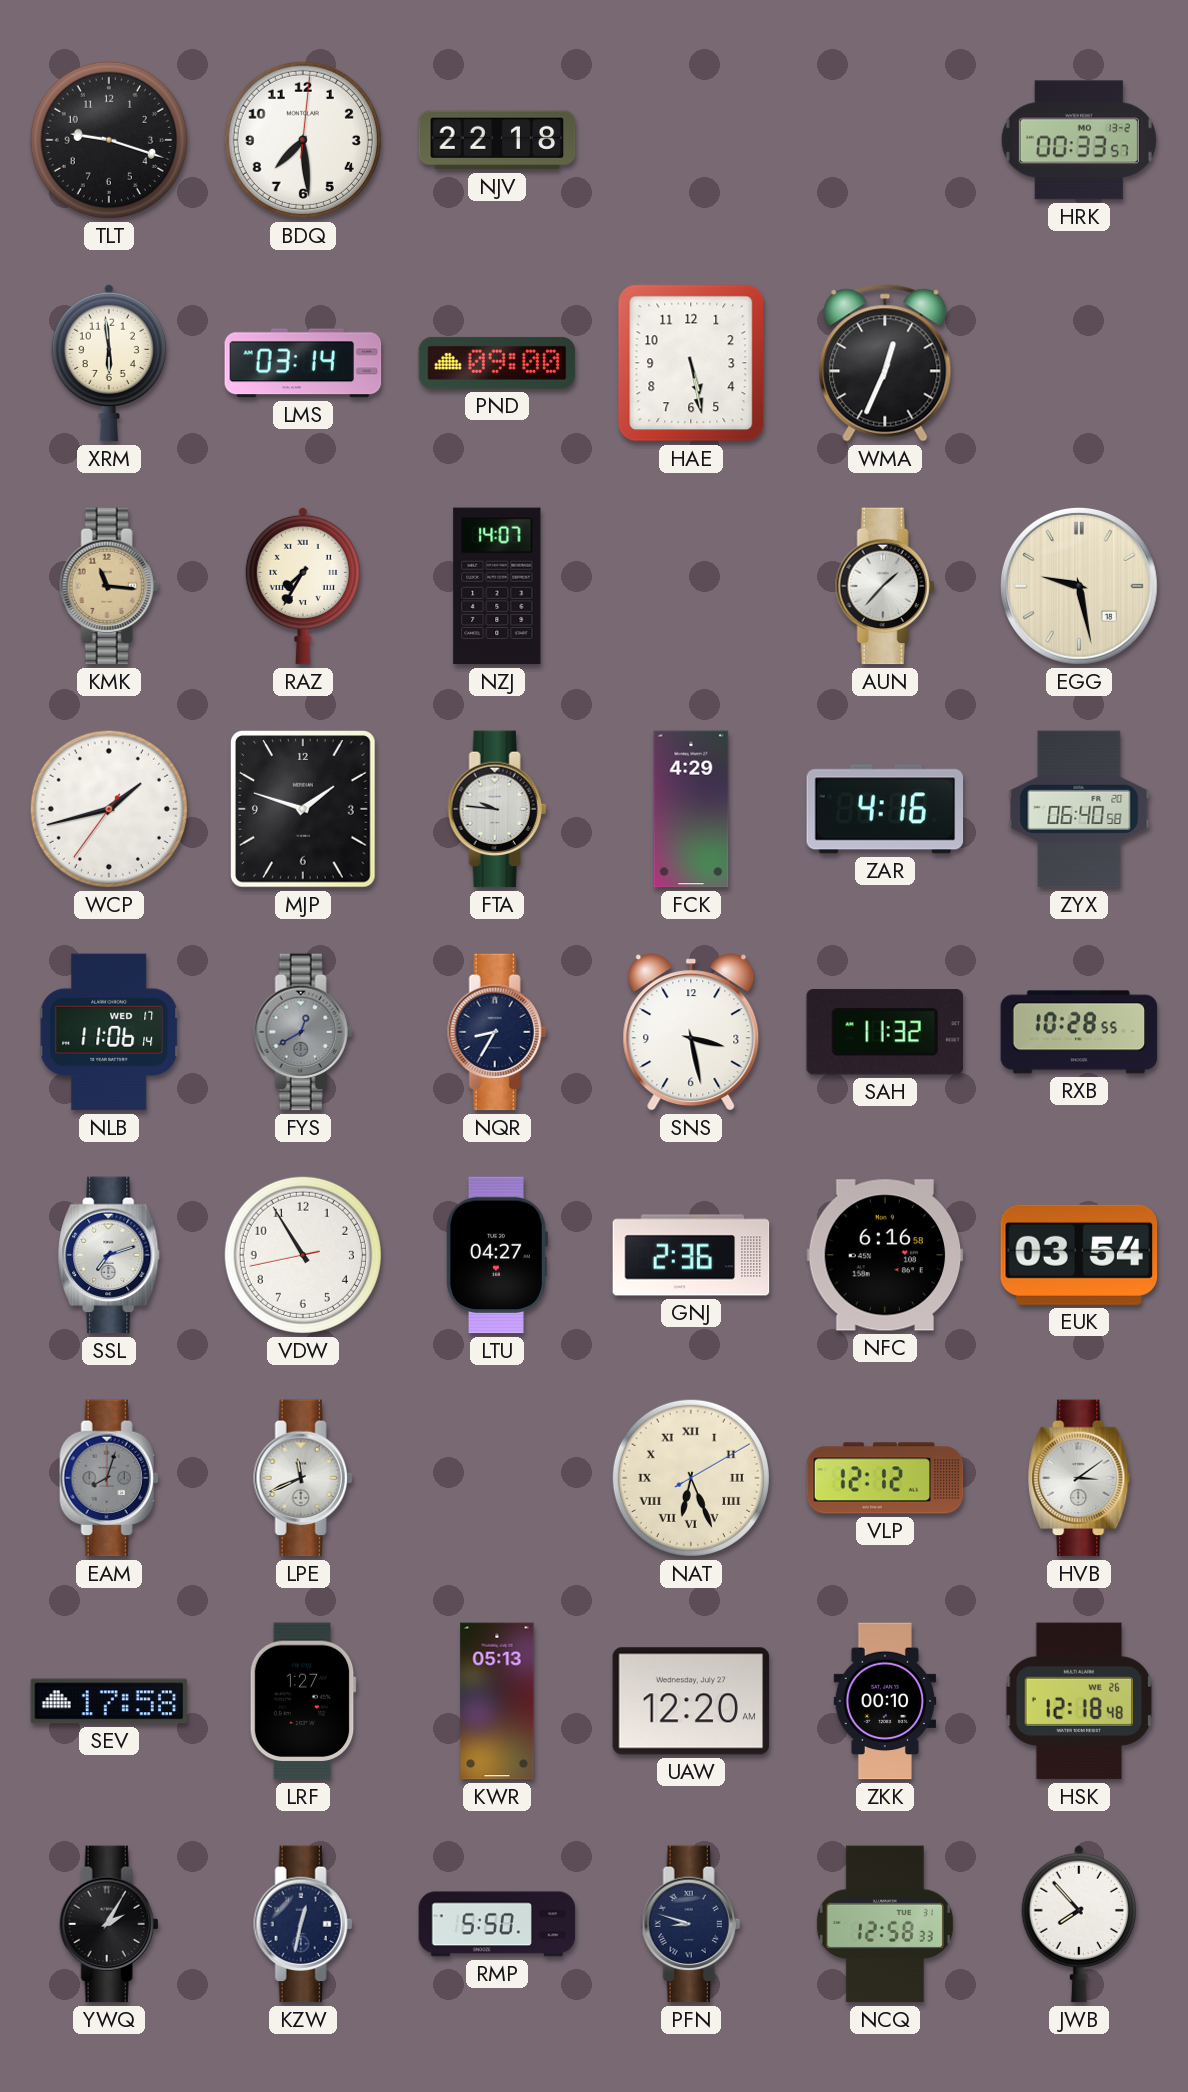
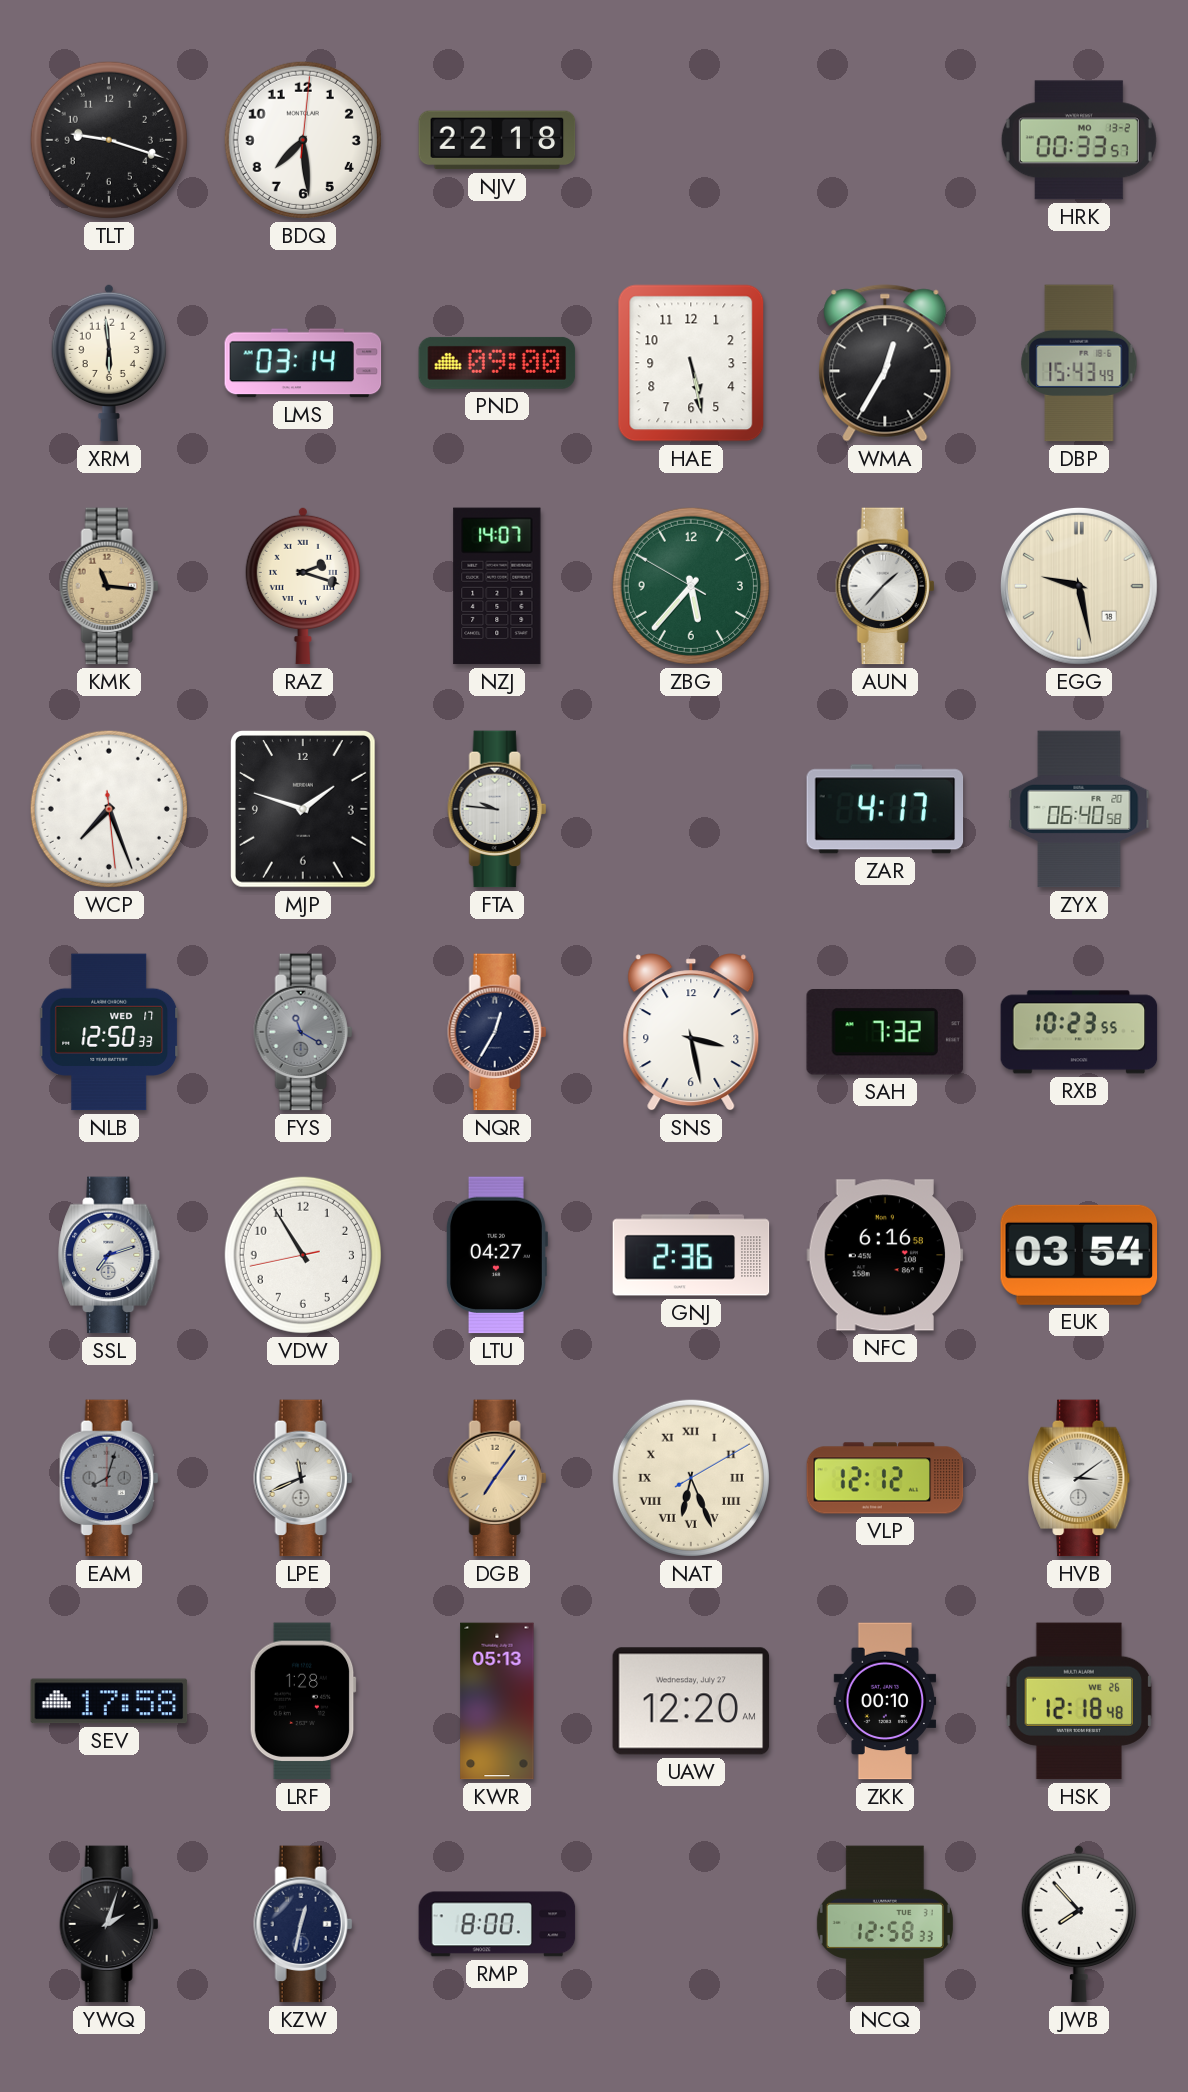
WMA: 12:34 -> 12:35
DBP: none -> 15:43
RAZ: 7:35 -> 2:18
ZBG: none -> 5:36
WCP: 1:42 -> 7:26
FCK: 4:29 -> none
ZAR: 4:16 -> 4:17
NLB: 11:06 -> 12:50
FYS: 12:40 -> 11:20
NQR: 8:35 -> 12:35
SAH: 11:32 -> 7:32
RXB: 10:28 -> 10:23
DGB: none -> 7:06
LRF: 1:27 -> 1:28
YWQ: 2:05 -> 2:03
RMP: 5:50 -> 8:00
PFN: 8:48 -> none
